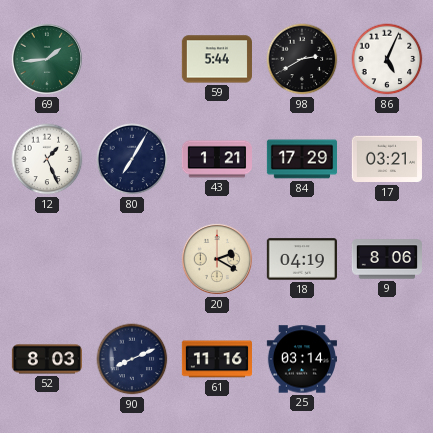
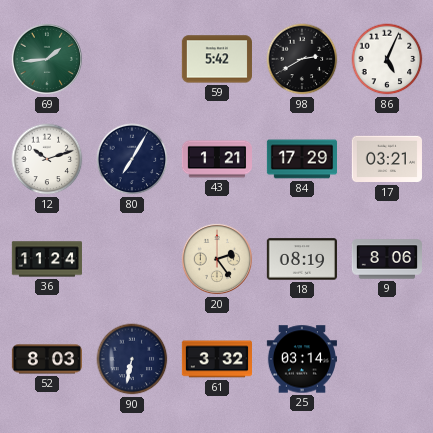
59: 5:44 -> 5:42
12: 1:26 -> 10:12
36: none -> 11:24
20: 2:20 -> 2:24
18: 04:19 -> 08:19
90: 8:11 -> 6:32
61: 11:16 -> 3:32
